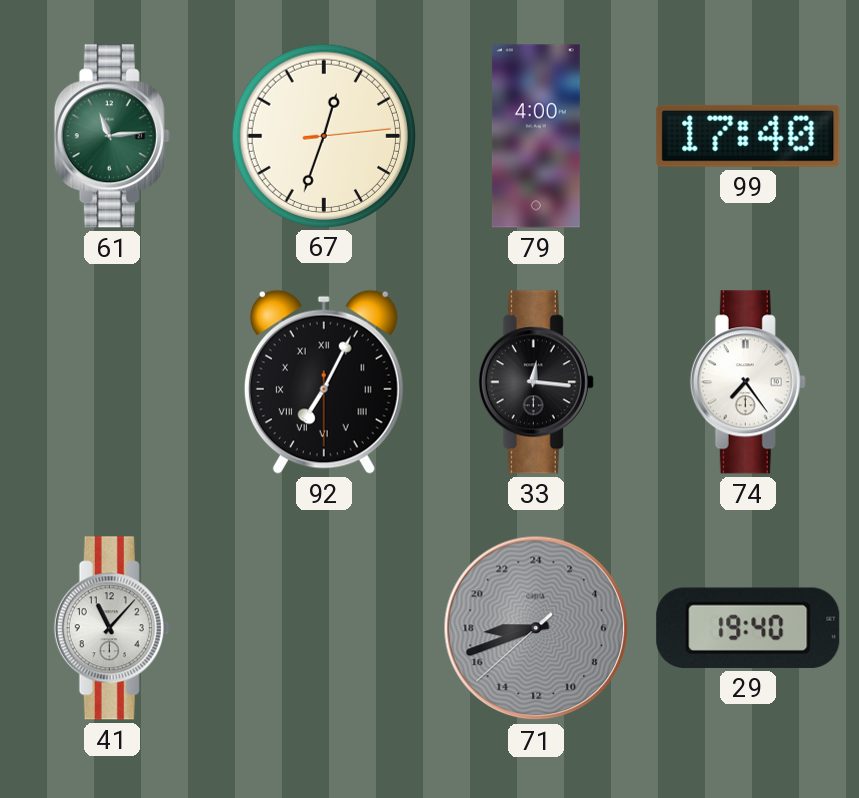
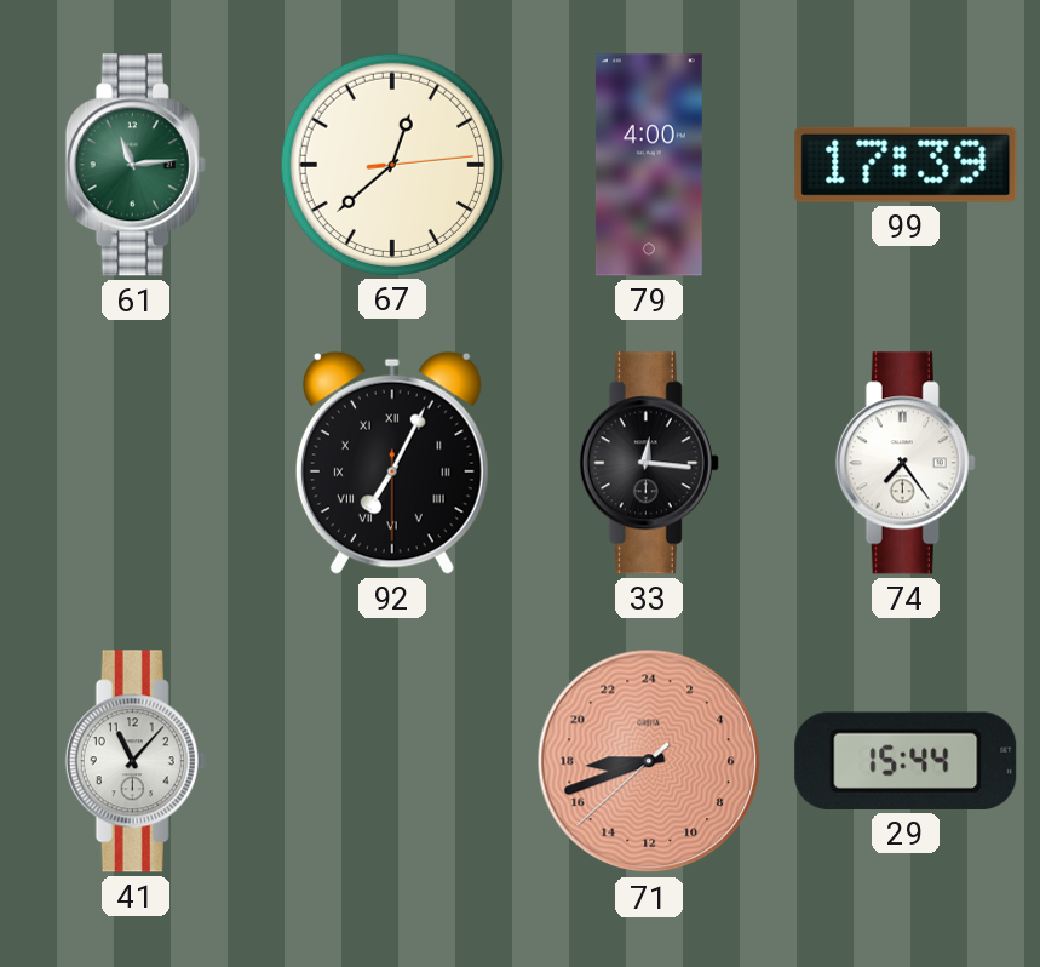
67: 12:33 -> 12:38
99: 17:40 -> 17:39
71 dial: grey -> salmon
29: 19:40 -> 15:44
